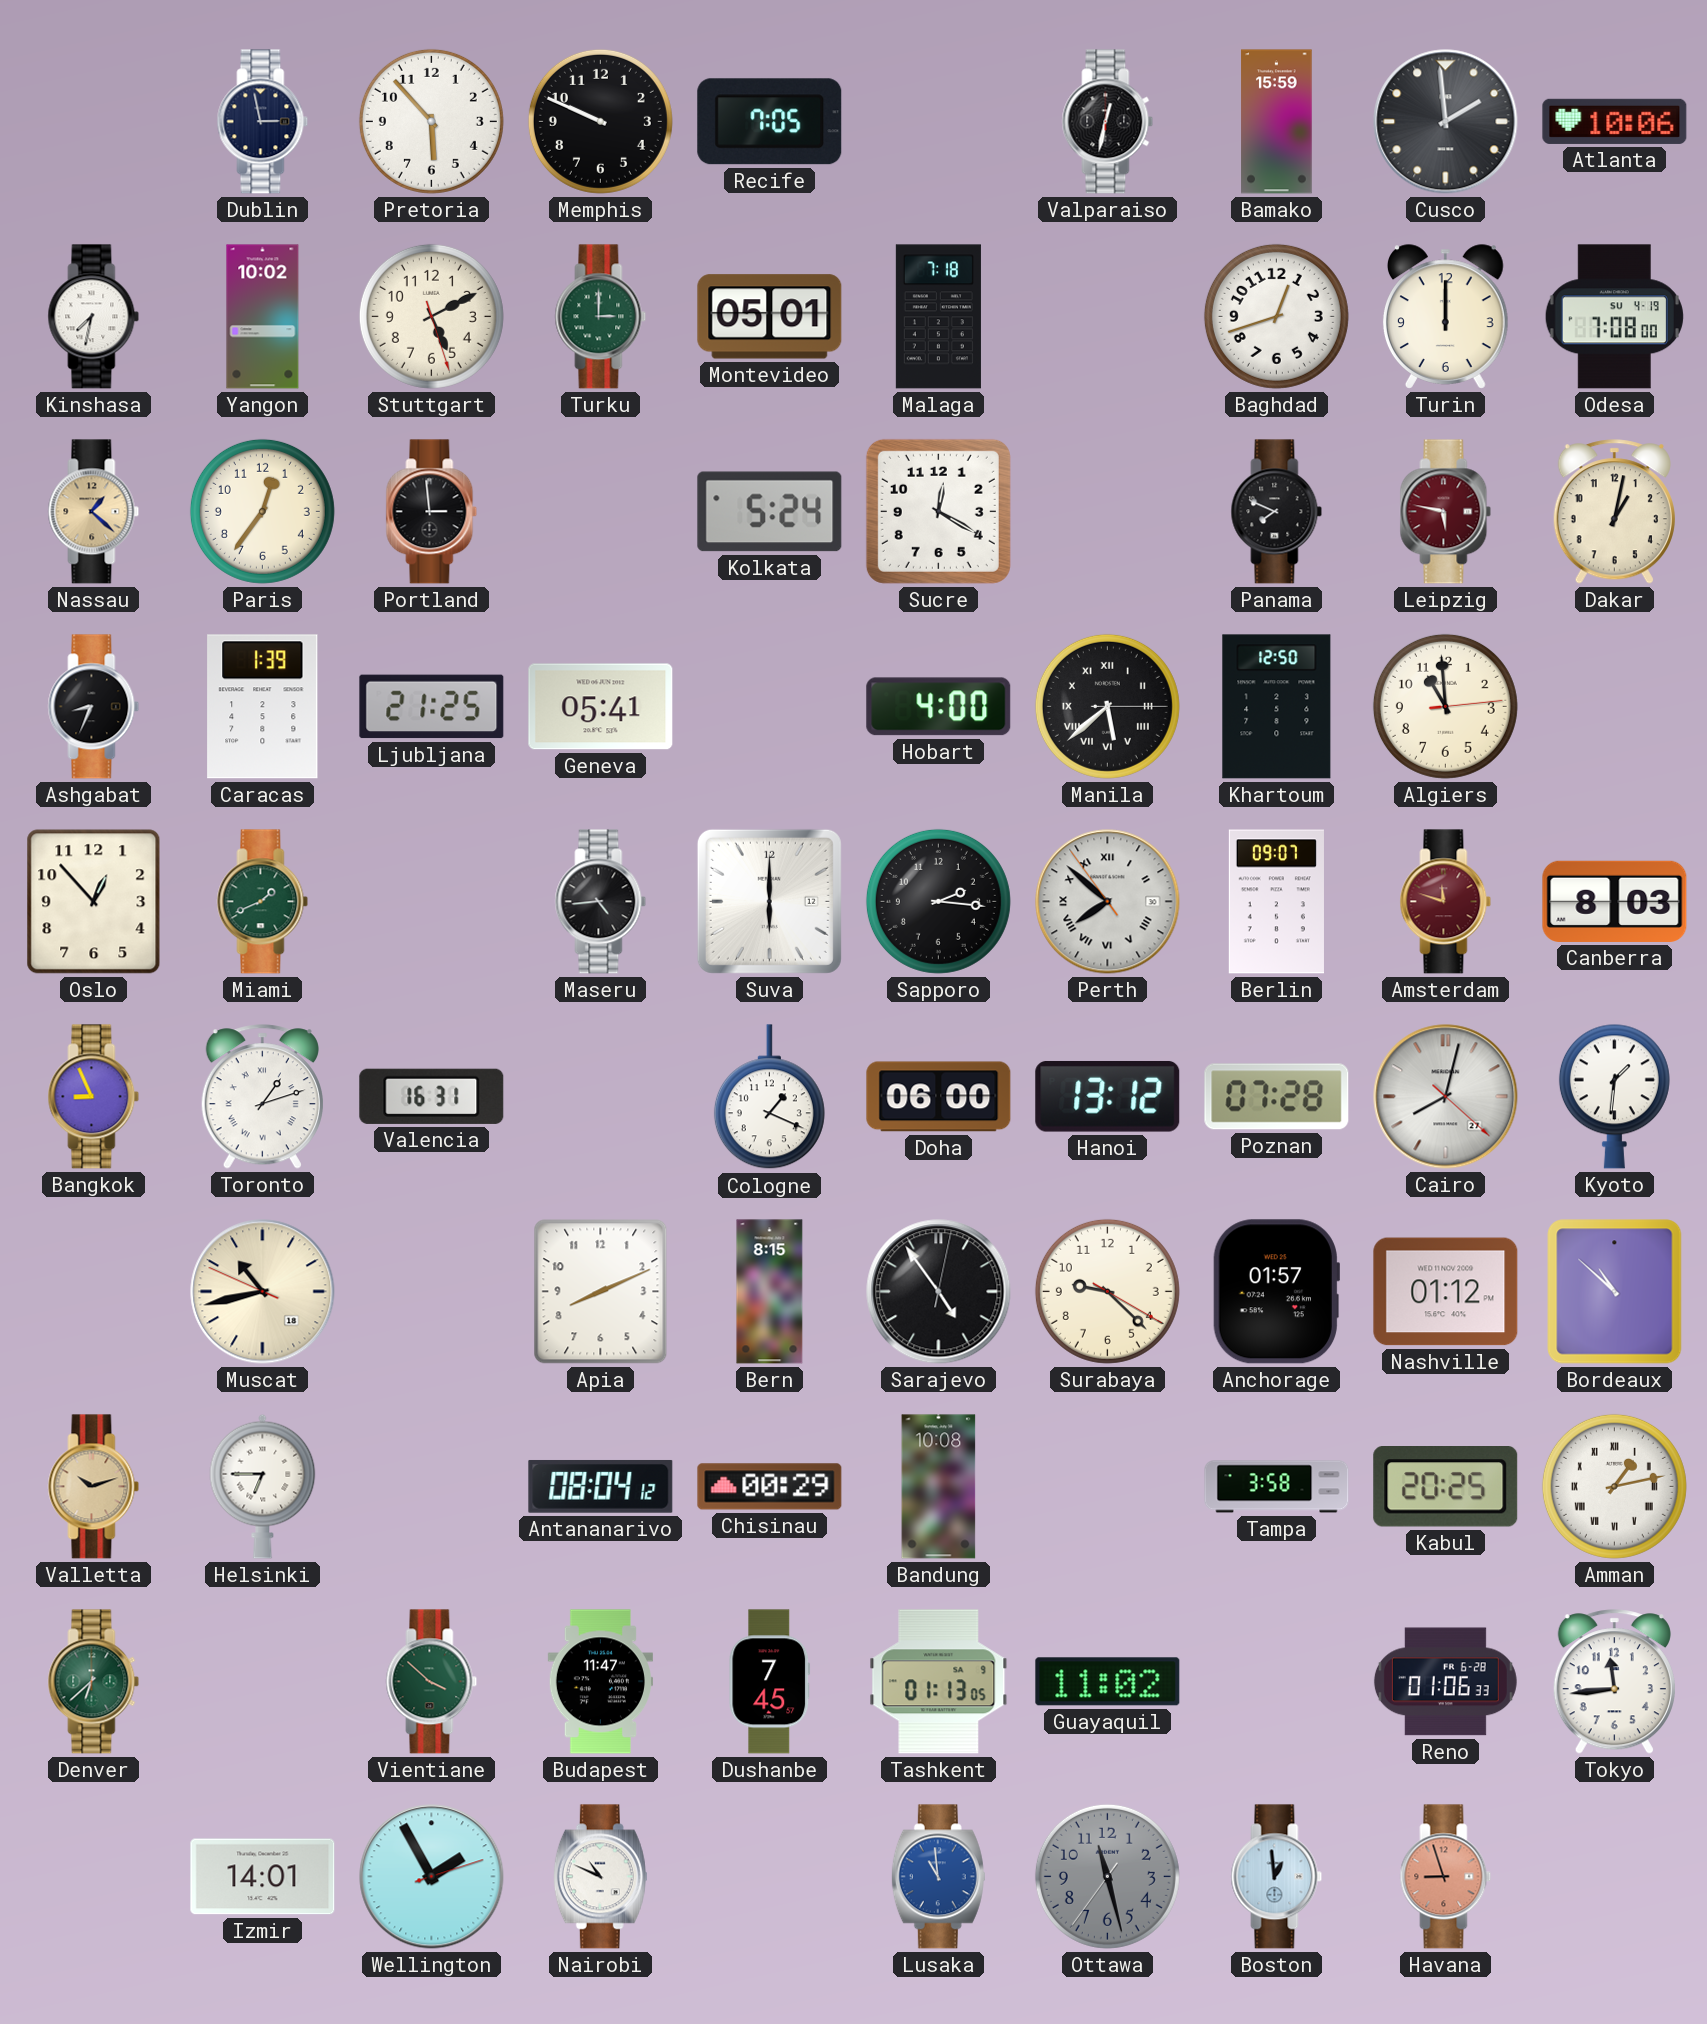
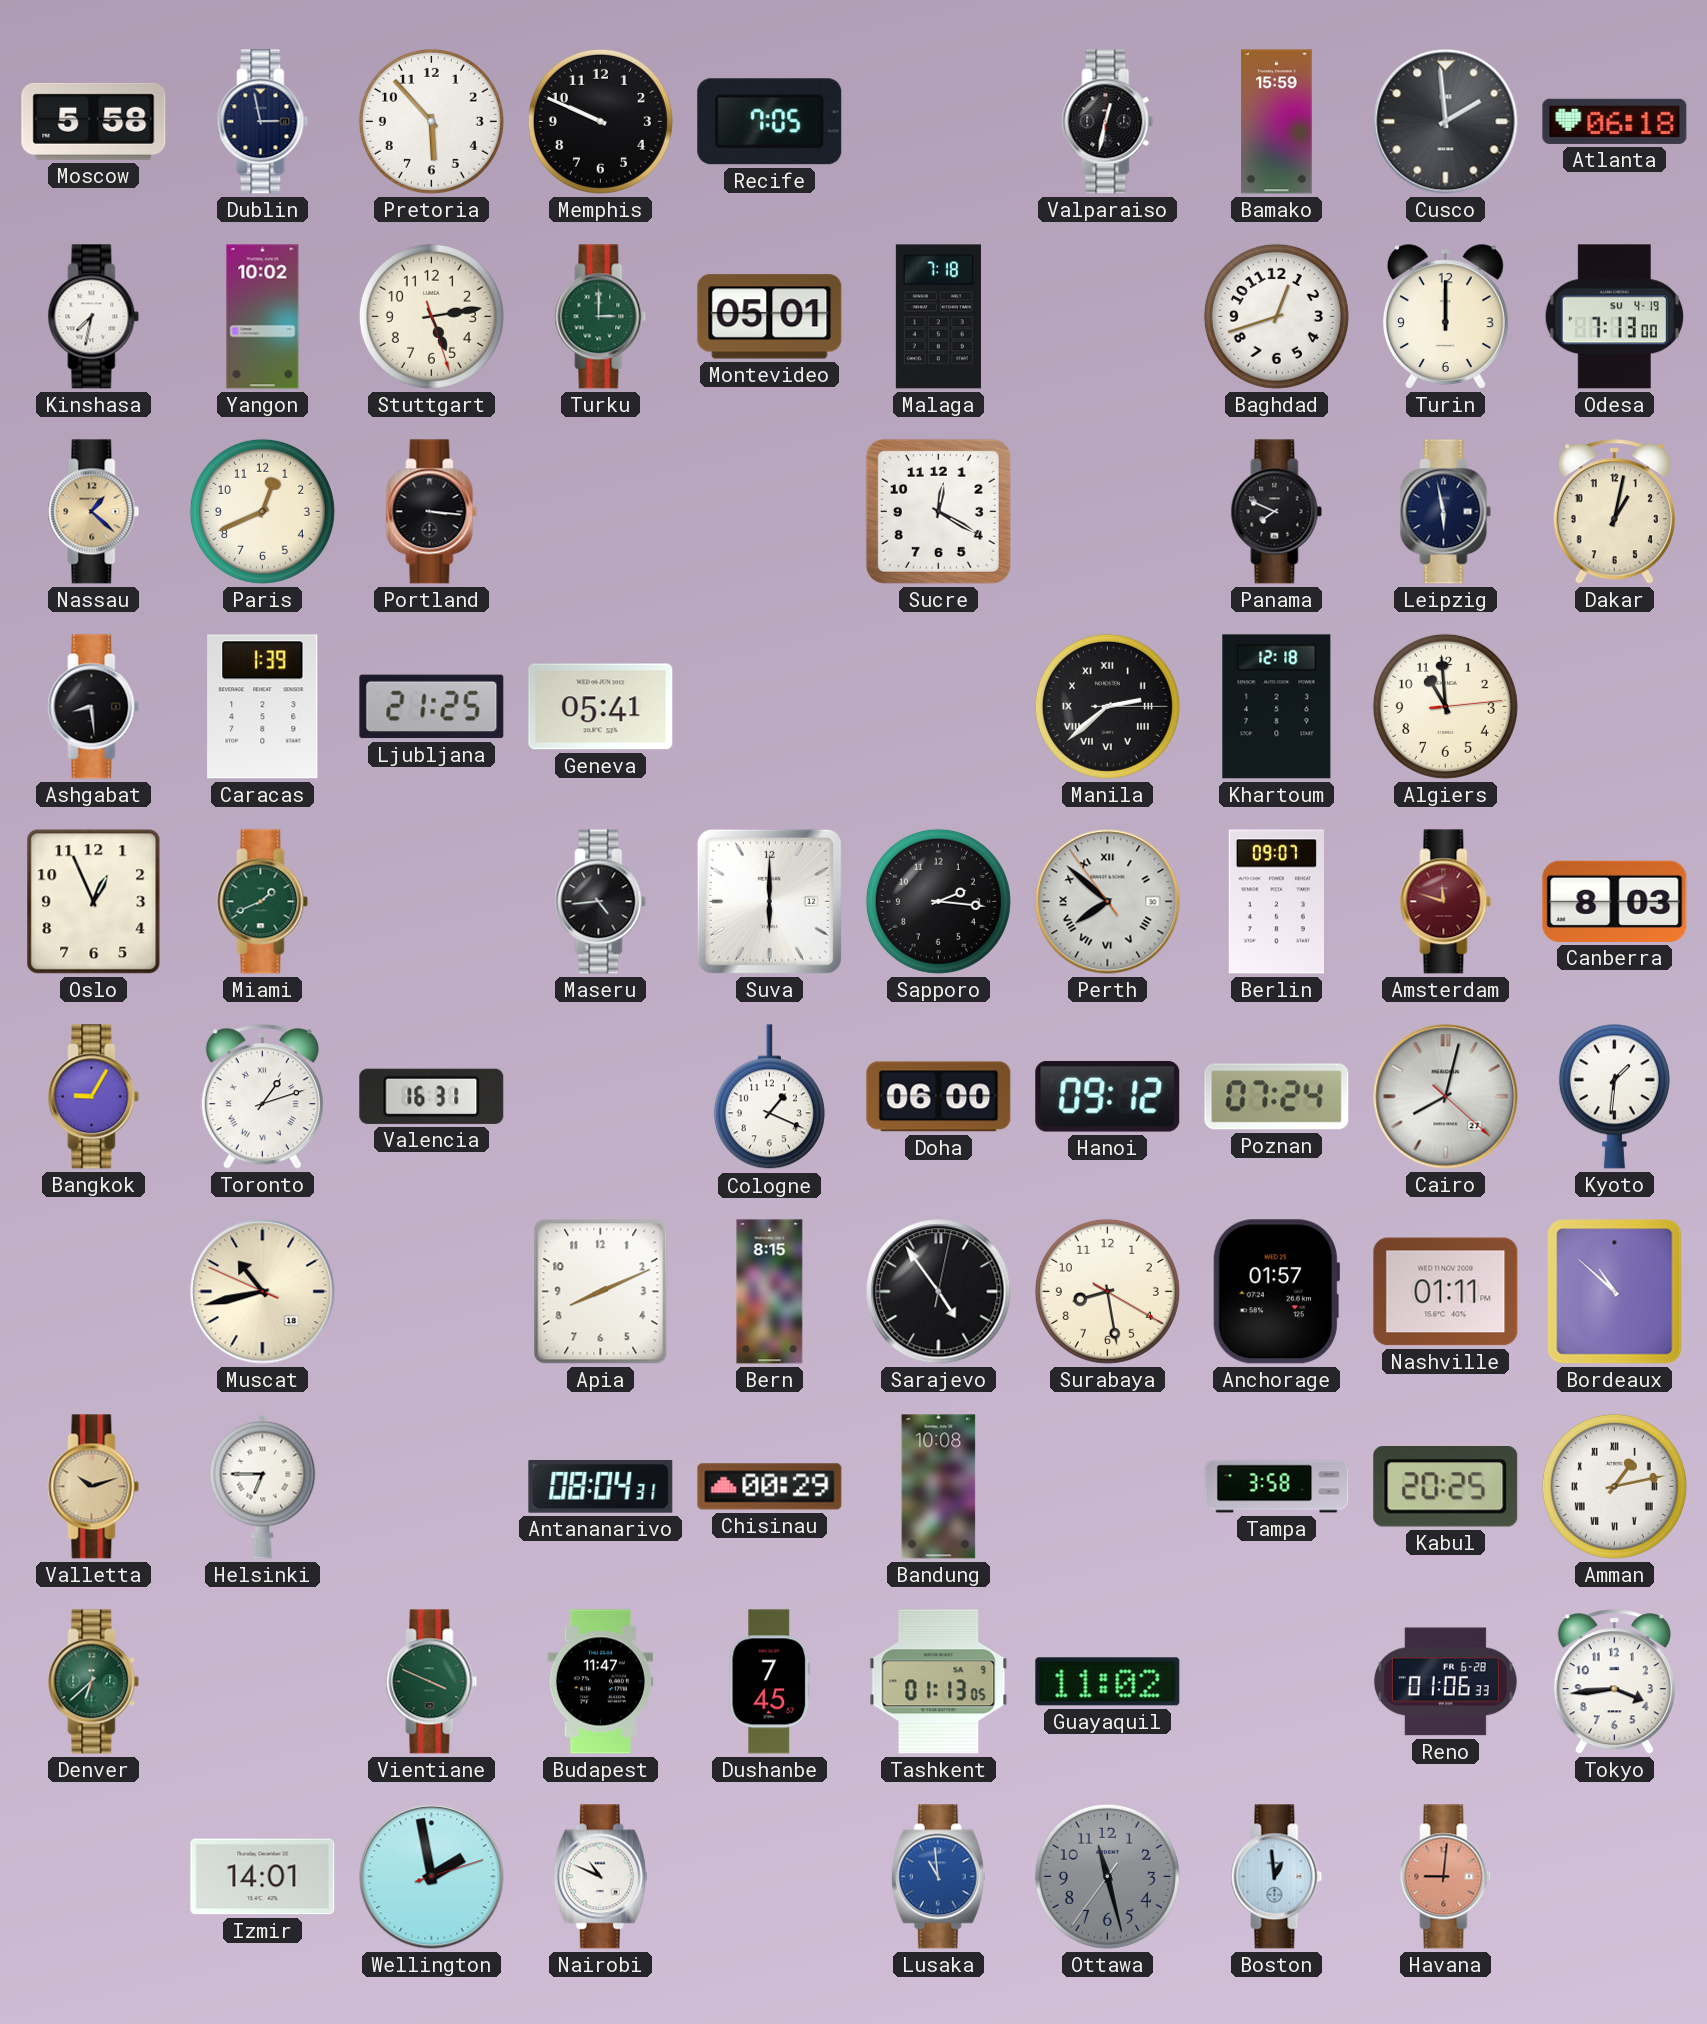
Moscow: none -> 5:58
Atlanta: 10:06 -> 06:18
Stuttgart: 5:10 -> 5:13
Odesa: 7:08 -> 7:13
Paris: 12:36 -> 12:41
Portland: 2:59 -> 3:16
Kolkata: 5:24 -> none
Leipzig: 5:47 -> 5:58
Leipzig dial: burgundy -> navy
Ashgabat: 8:34 -> 8:29
Hobart: 4:00 -> none
Manila: 5:38 -> 2:38
Khartoum: 12:50 -> 12:18
Oslo: 12:53 -> 12:56
Bangkok: 8:56 -> 9:05
Hanoi: 13:12 -> 09:12
Poznan: 07:28 -> 07:24
Surabaya: 9:22 -> 8:28
Nashville: 01:12 -> 01:11
Antananarivo: 08:04:12 -> 08:04:31
Vientiane: 3:52 -> 3:49
Tokyo: 11:44 -> 3:44
Wellington: 1:55 -> 1:58
Havana: 8:57 -> 9:01
